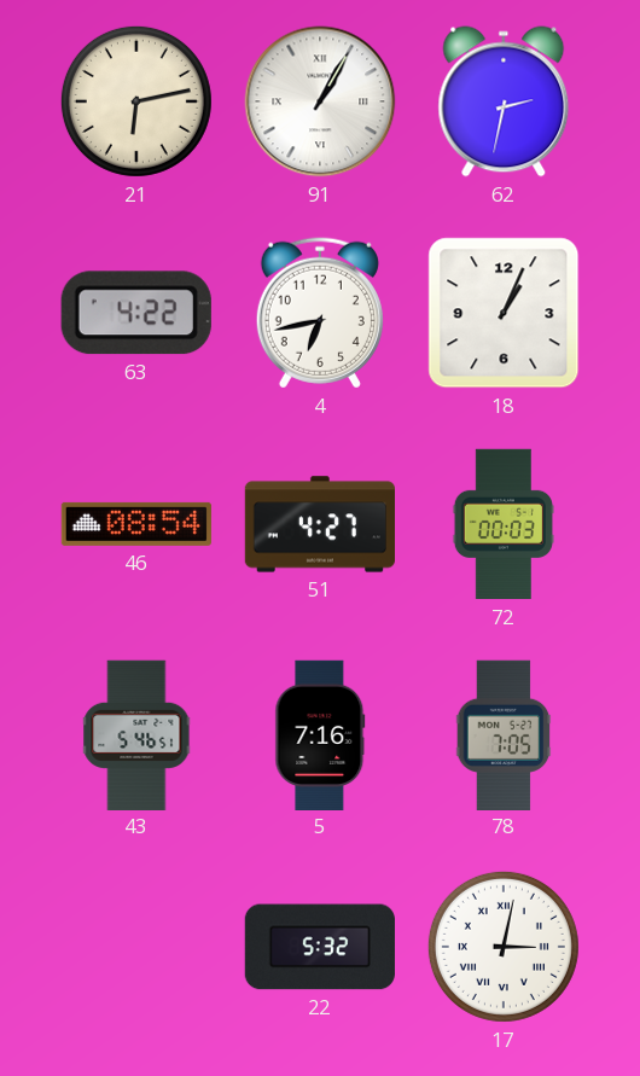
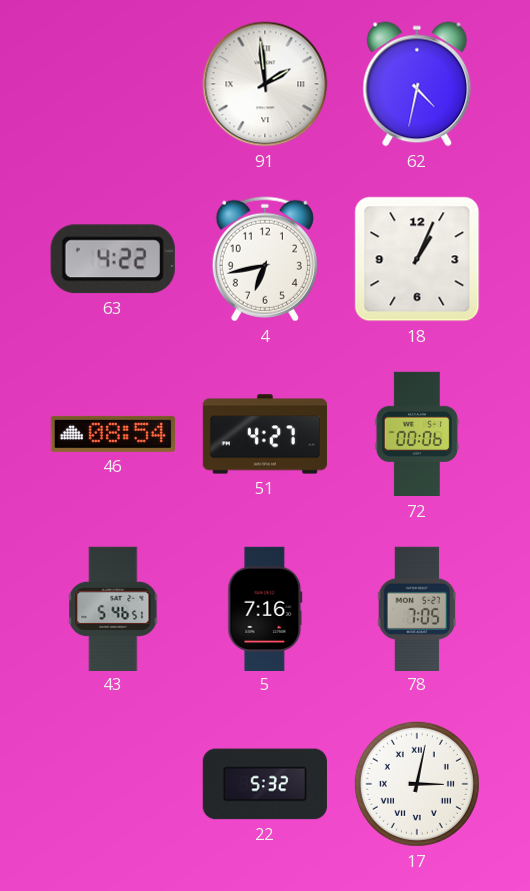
21: 6:13 -> none
91: 1:05 -> 1:59
62: 2:32 -> 4:32
72: 00:03 -> 00:06
